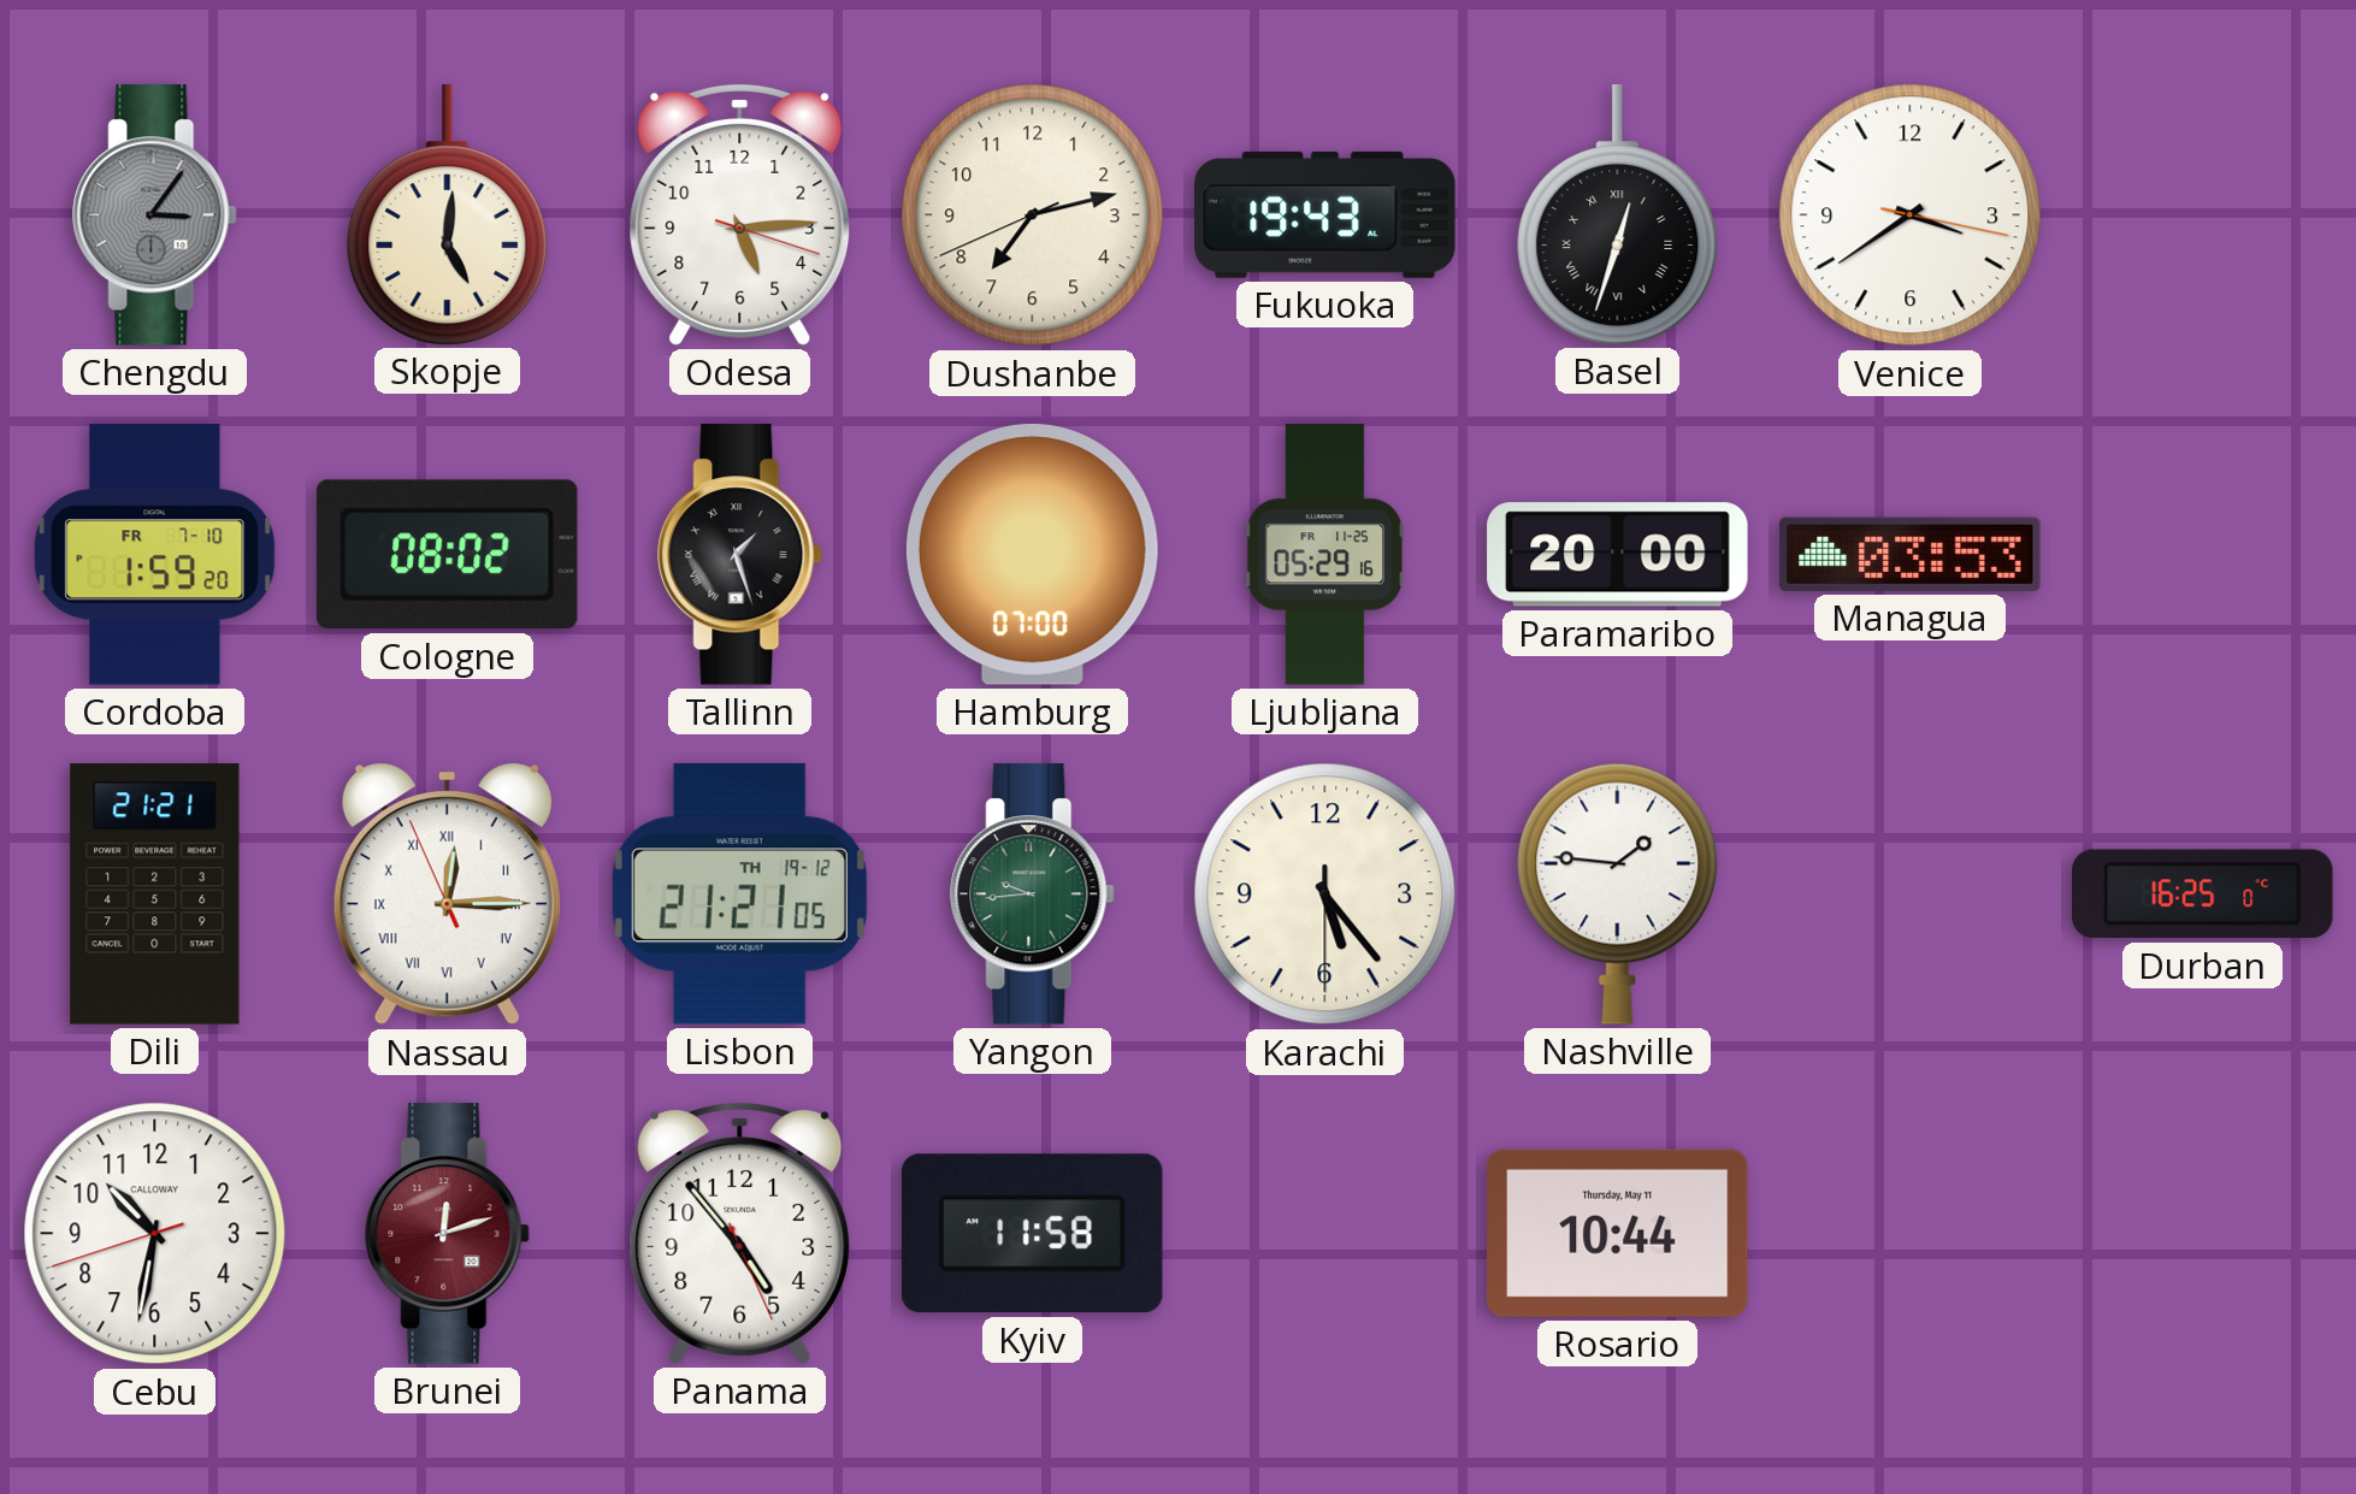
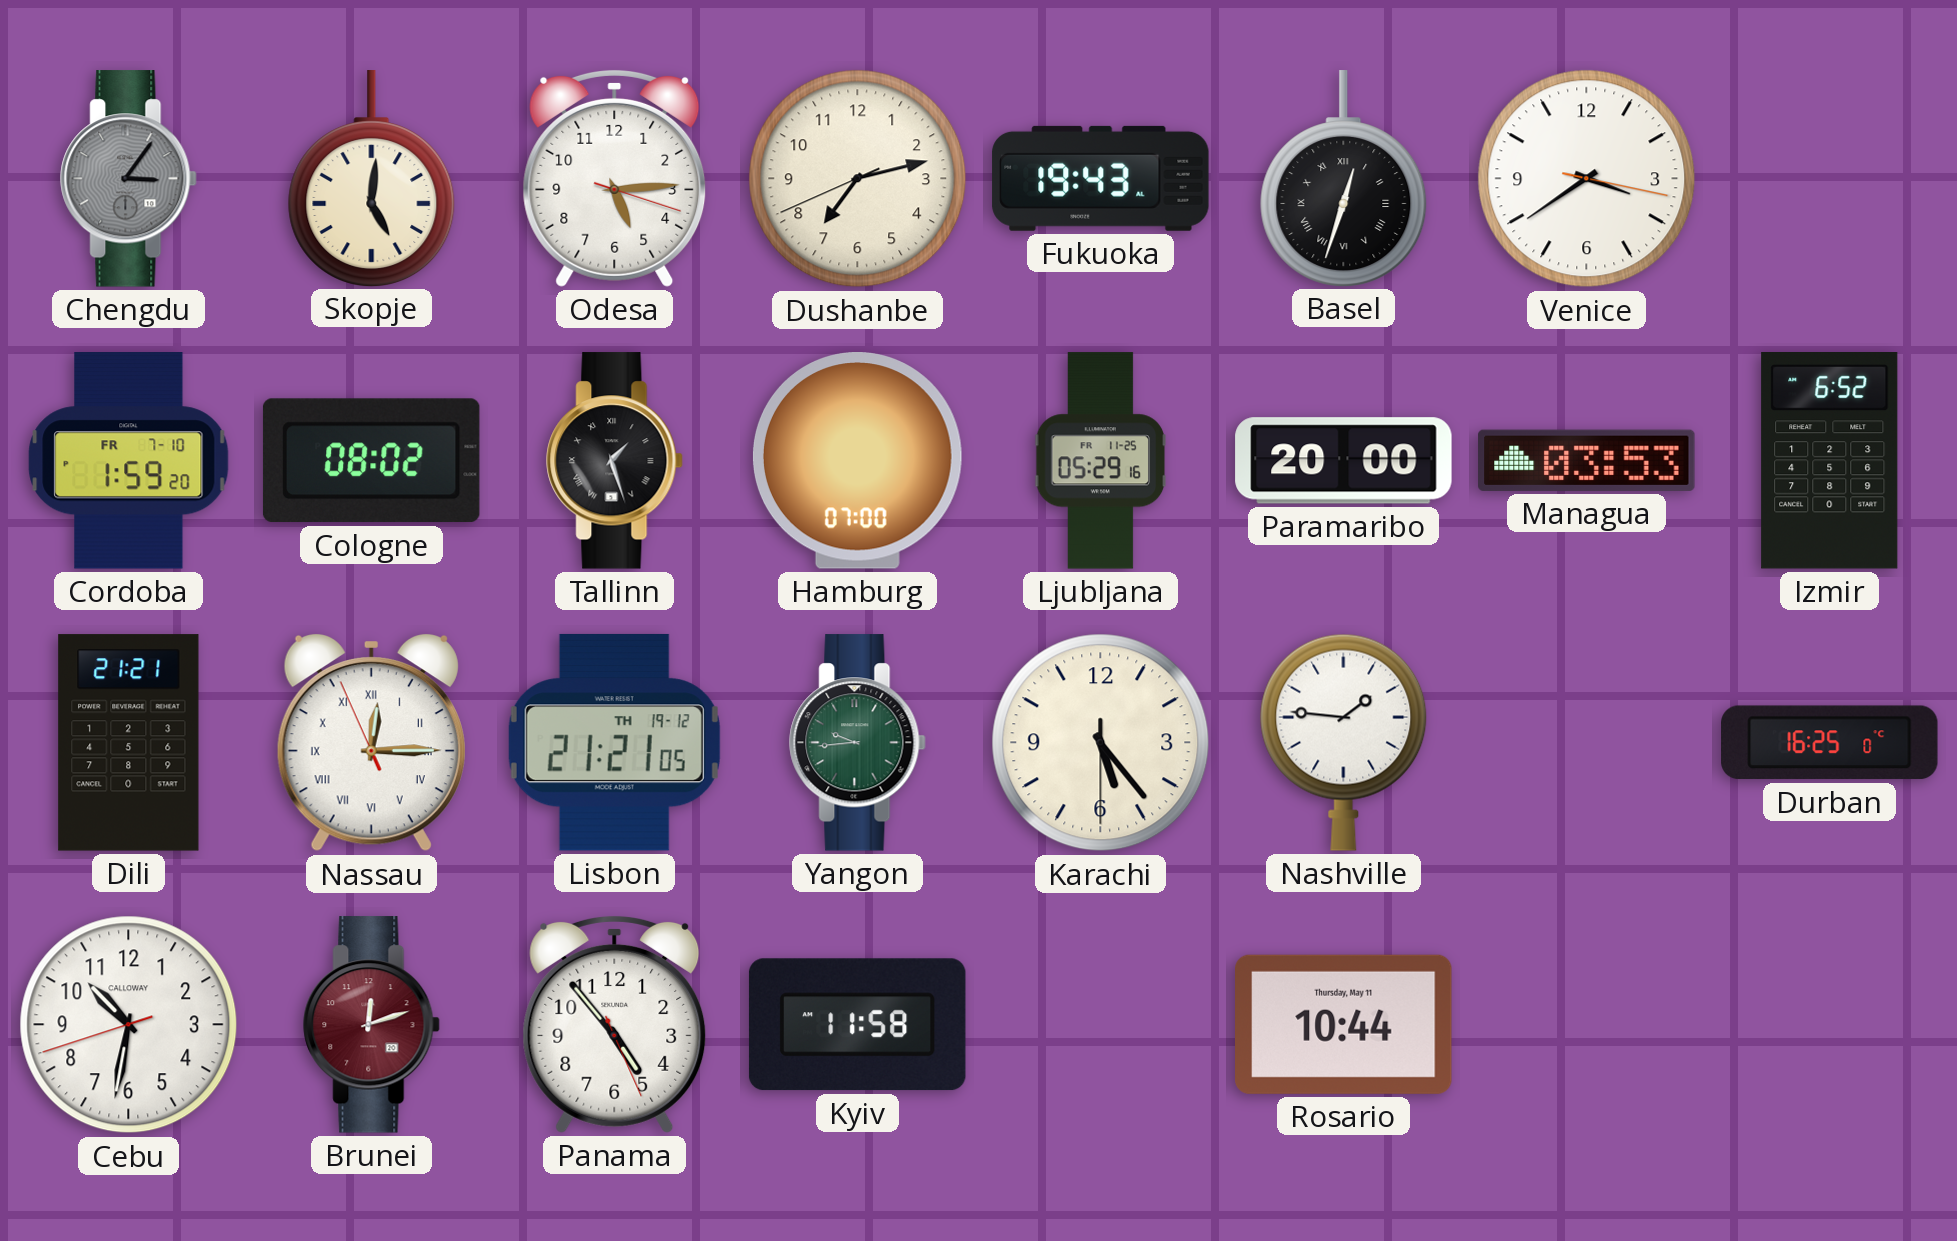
Izmir: none -> 6:52
